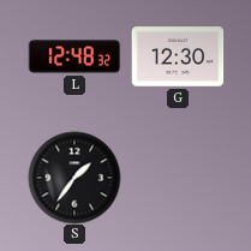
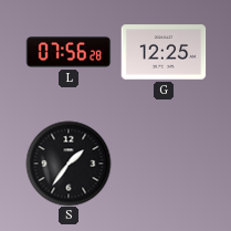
L: 12:48 -> 07:56
G: 12:30 -> 12:25
